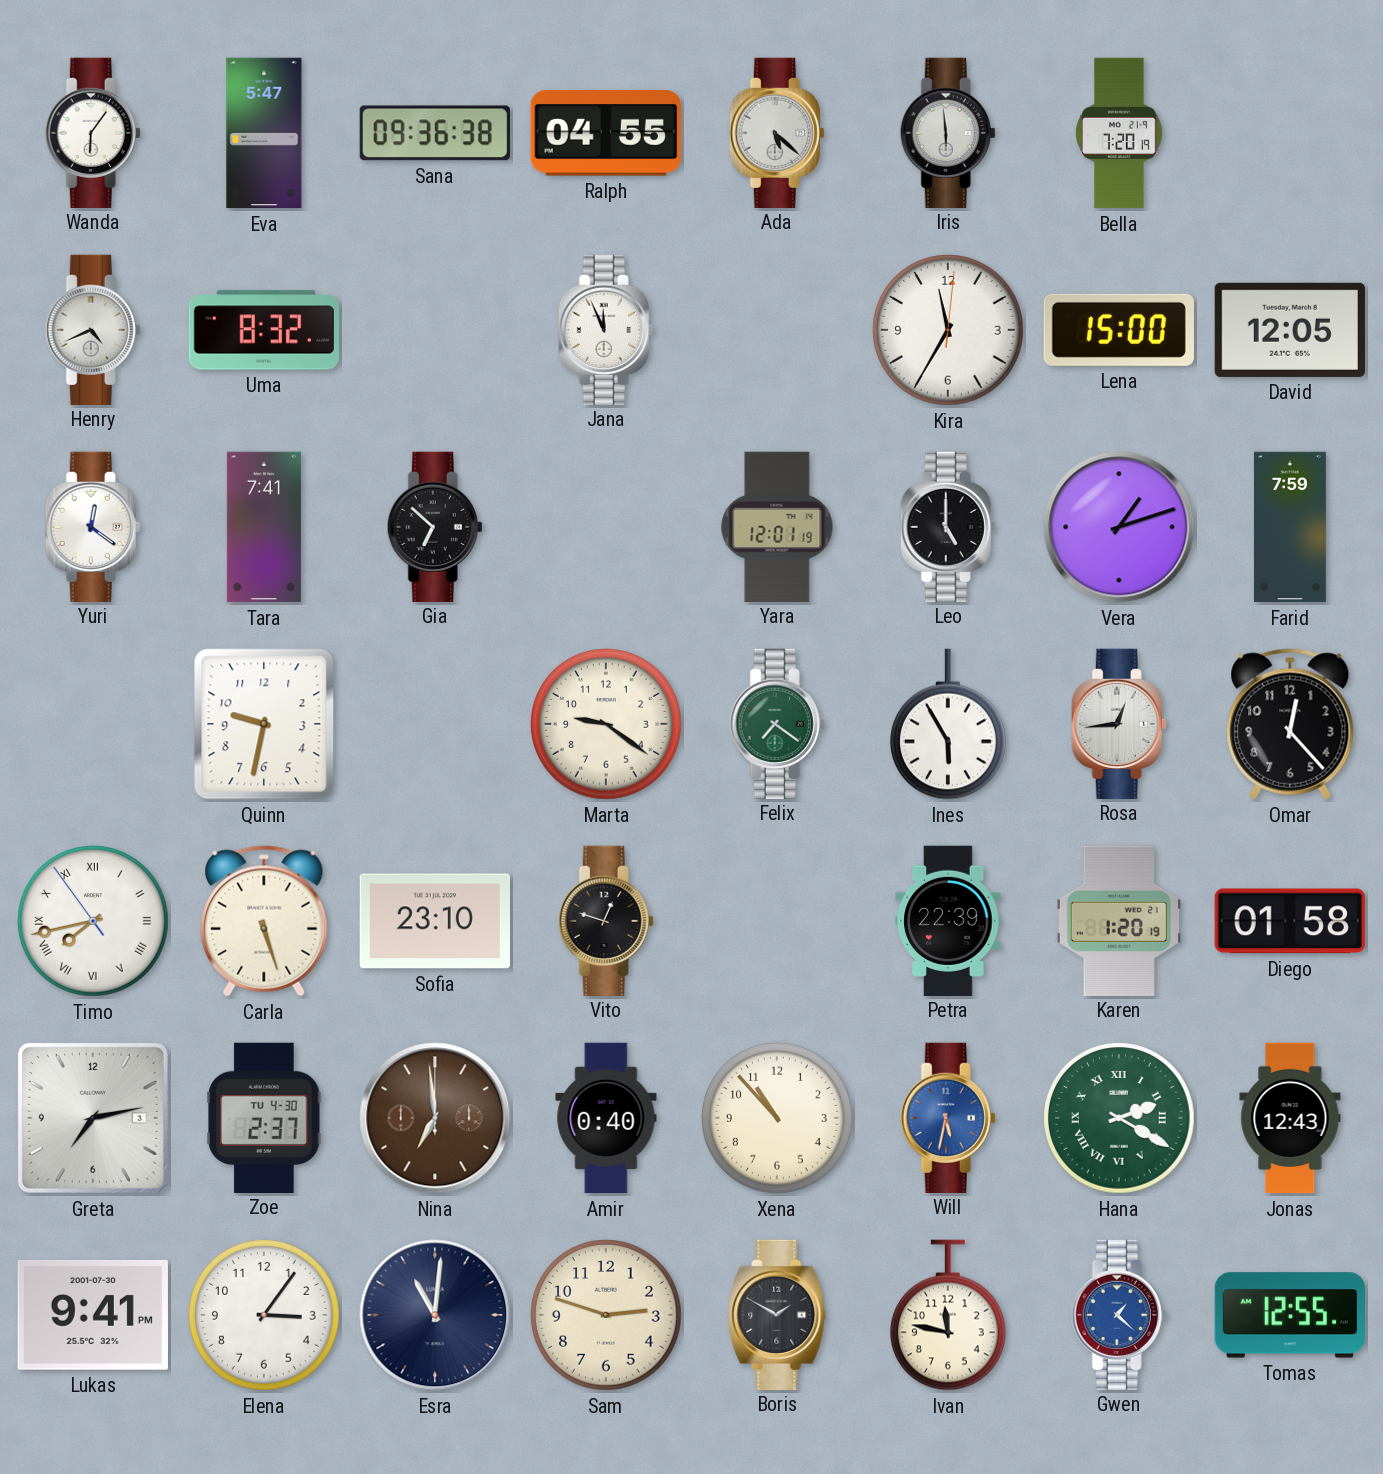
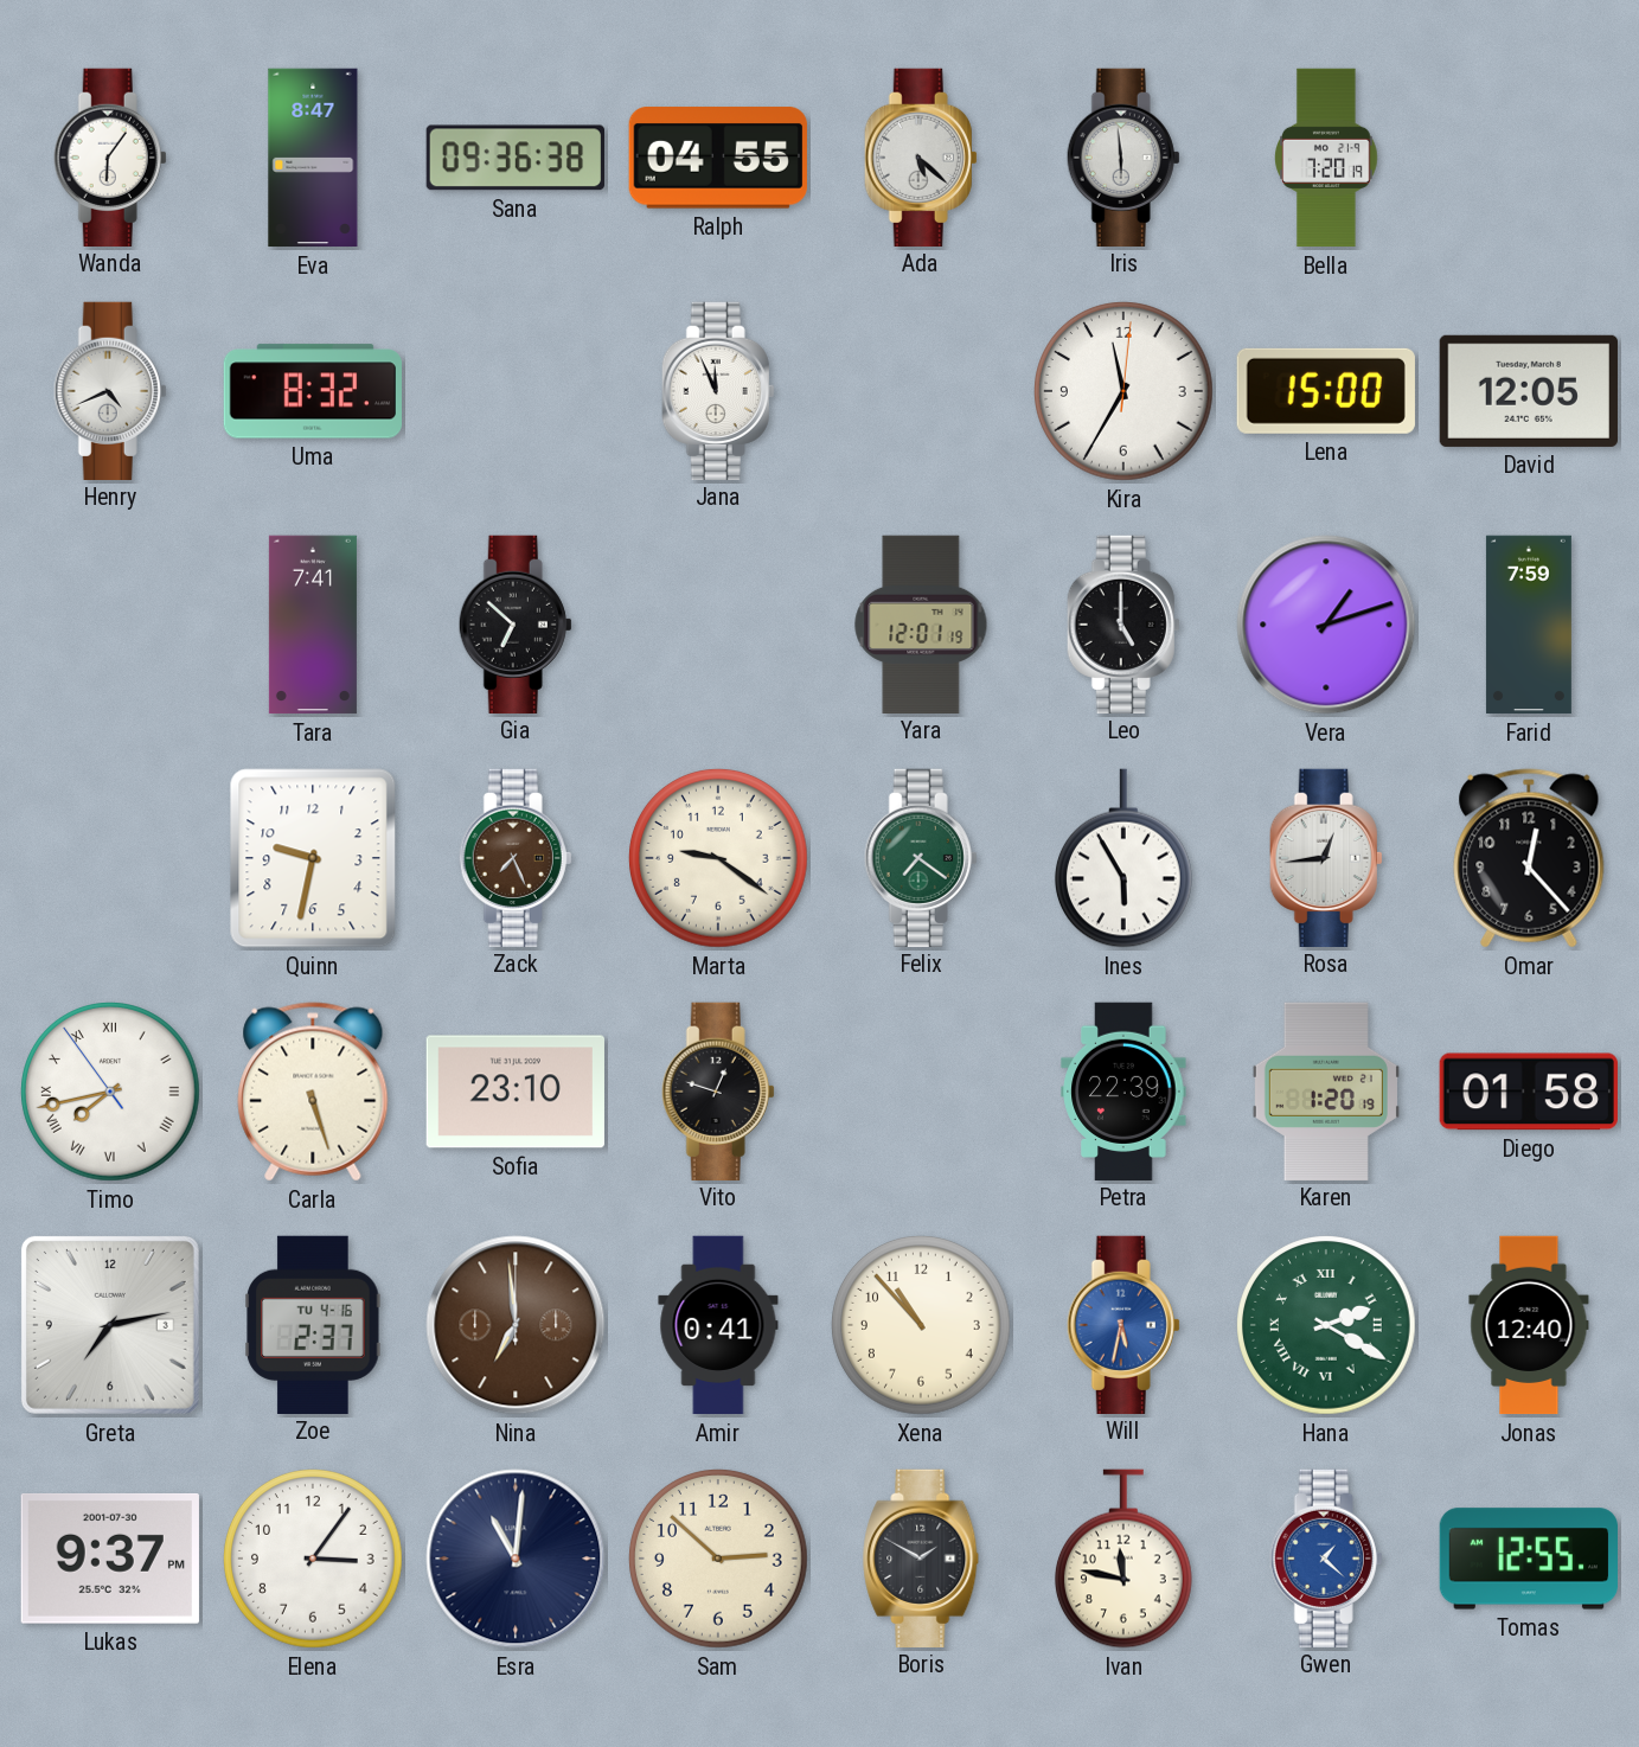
Eva: 5:47 -> 8:47
Yuri: 12:21 -> none
Zack: none -> 7:26
Zoe date: TU 4-30 -> TU 4-16
Amir: 0:40 -> 0:41
Jonas: 12:43 -> 12:40
Lukas: 9:41 -> 9:37
Sam: 2:48 -> 2:52
